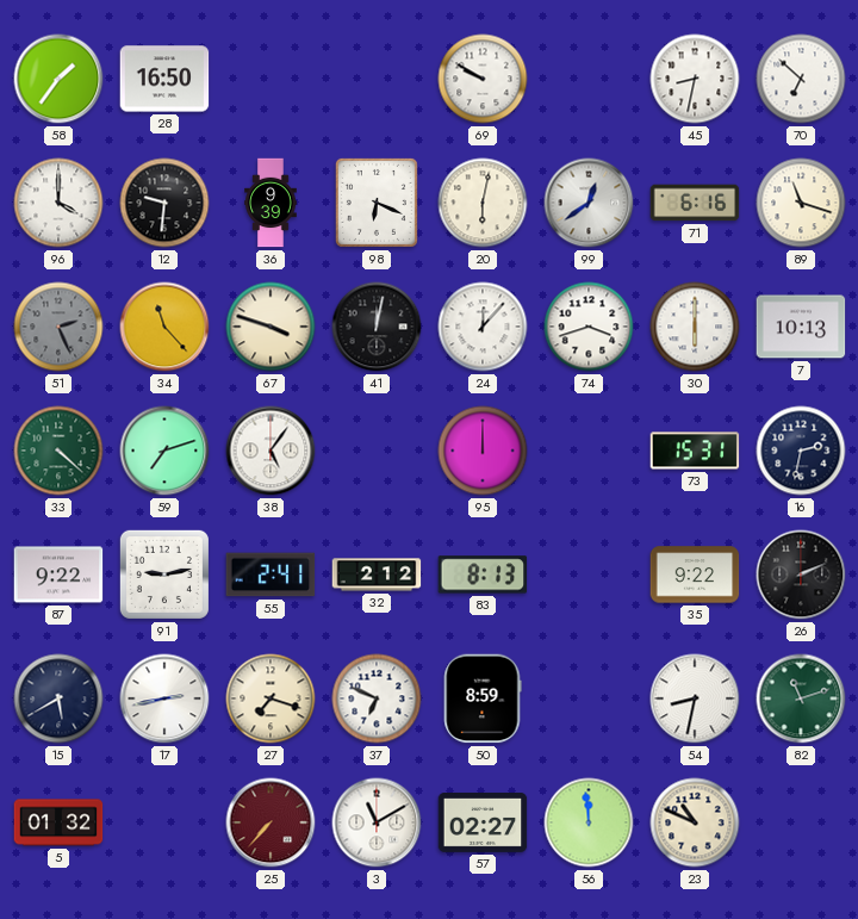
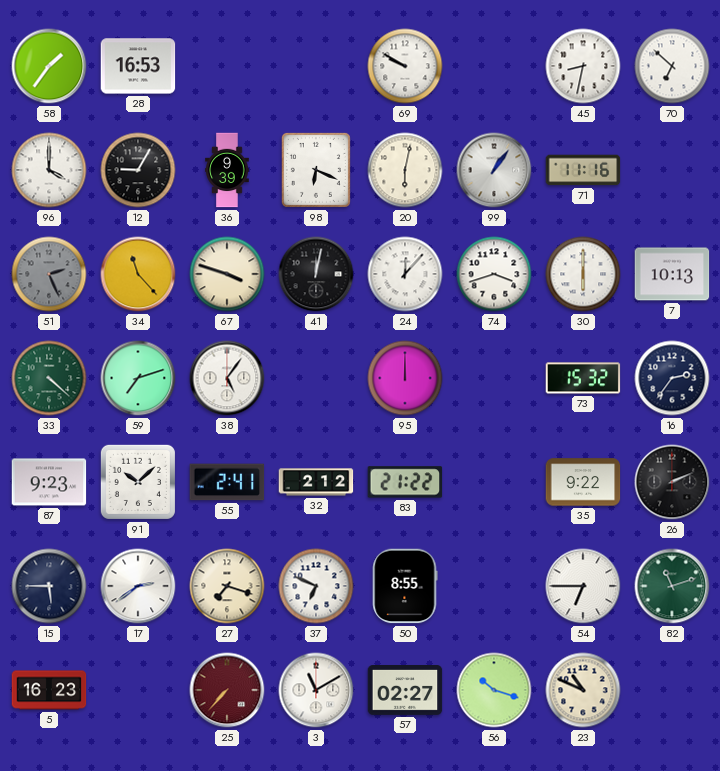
28: 16:50 -> 16:53
12: 9:31 -> 9:05
99: 12:39 -> 1:06
71: 6:16 -> 11:16
89: 11:18 -> none
73: 15:31 -> 15:32
16: 2:32 -> 2:36
87: 9:22 -> 9:23
91: 9:13 -> 10:08
83: 8:13 -> 21:22
15: 5:40 -> 5:45
17: 2:43 -> 2:39
50: 8:59 -> 8:55
54: 8:32 -> 6:45
5: 01:32 -> 16:23
56: 11:59 -> 10:18
